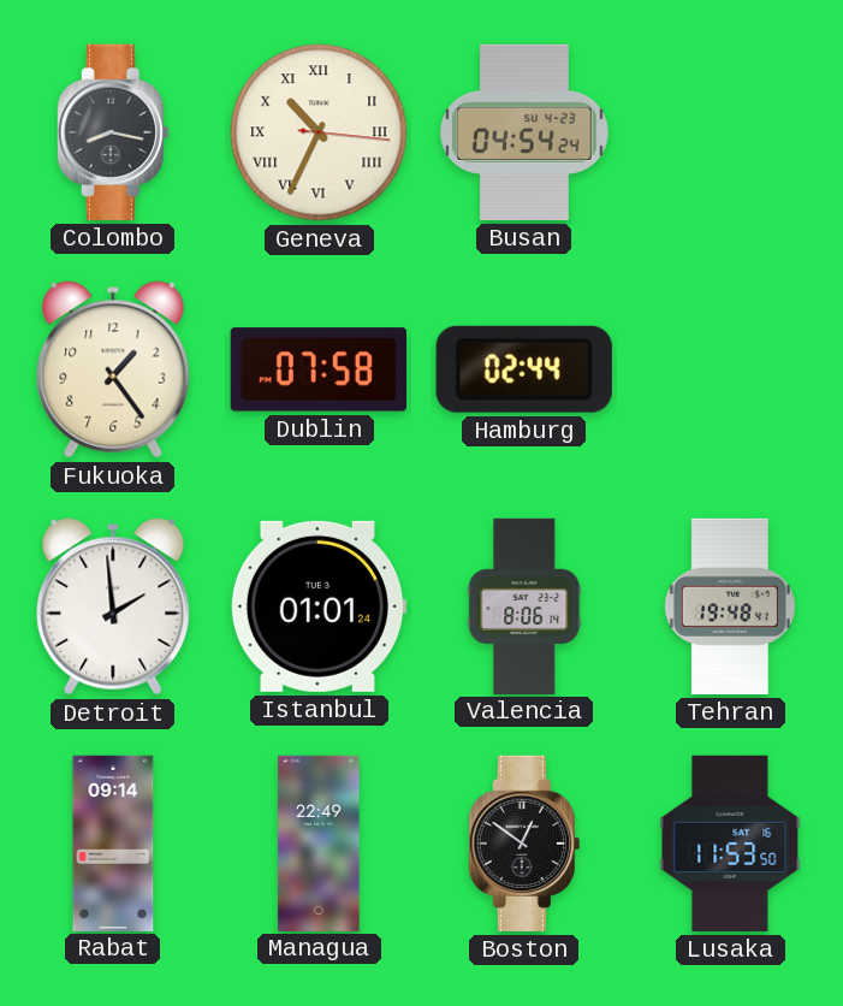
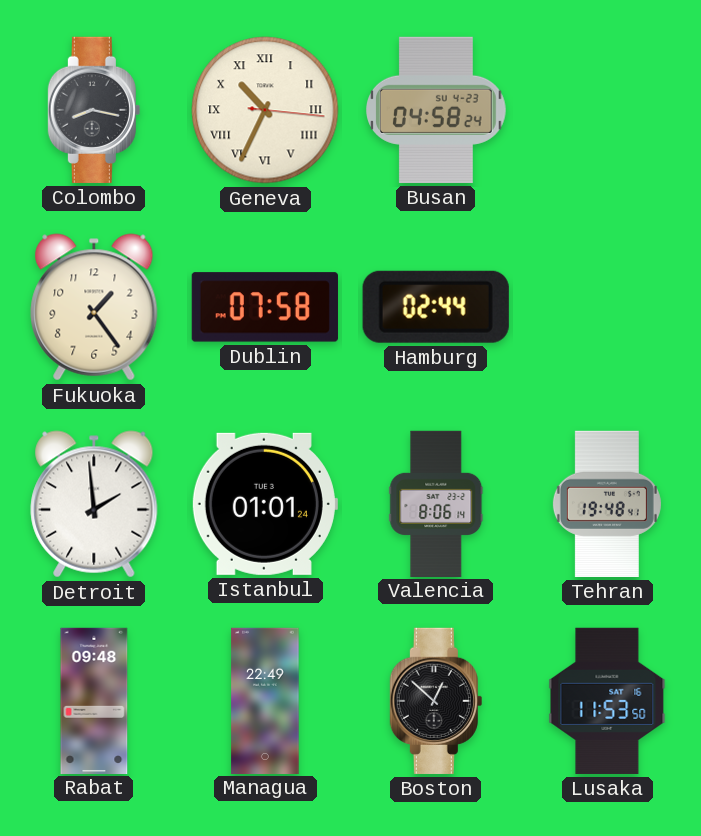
Busan: 04:54 -> 04:58
Rabat: 09:14 -> 09:48
Boston: 12:51 -> 12:52
